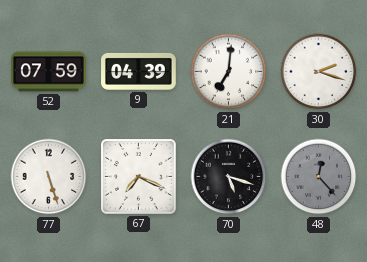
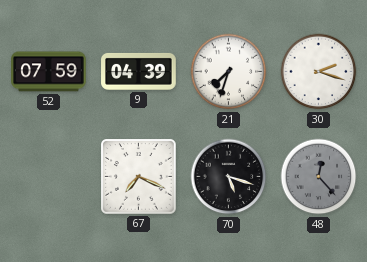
21: 7:01 -> 7:33
77: 5:27 -> none
